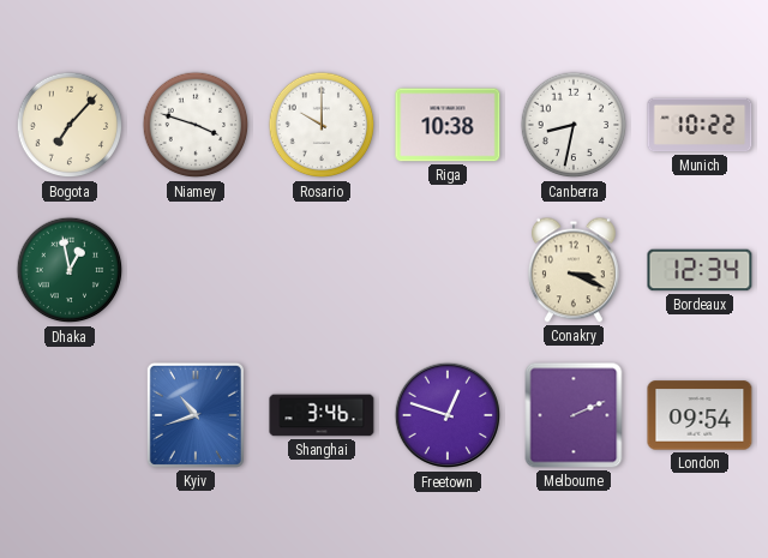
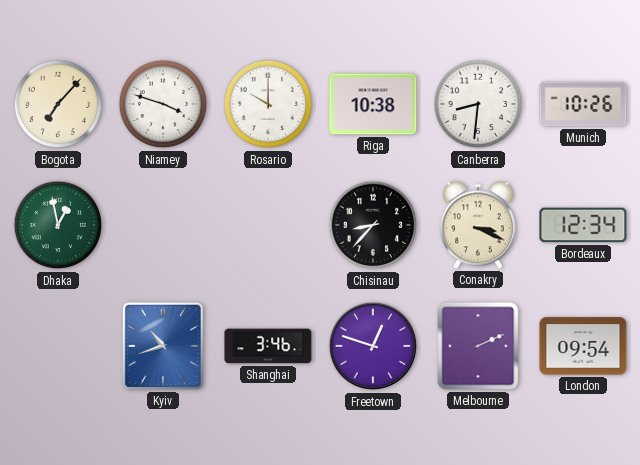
Canberra: 8:32 -> 8:31
Munich: 10:22 -> 10:26
Chisinau: none -> 8:37
